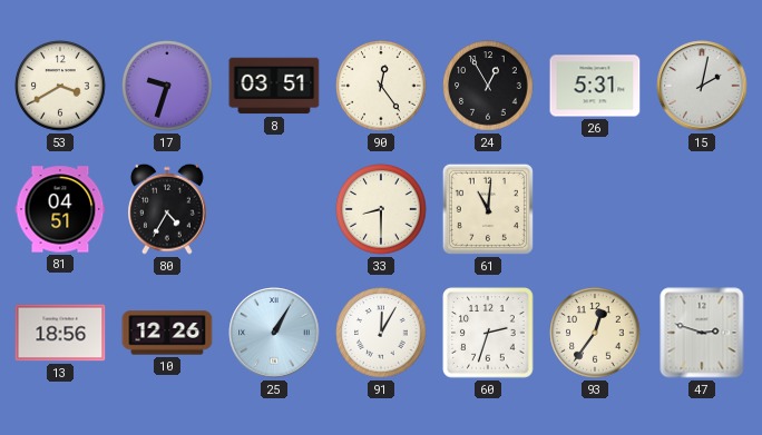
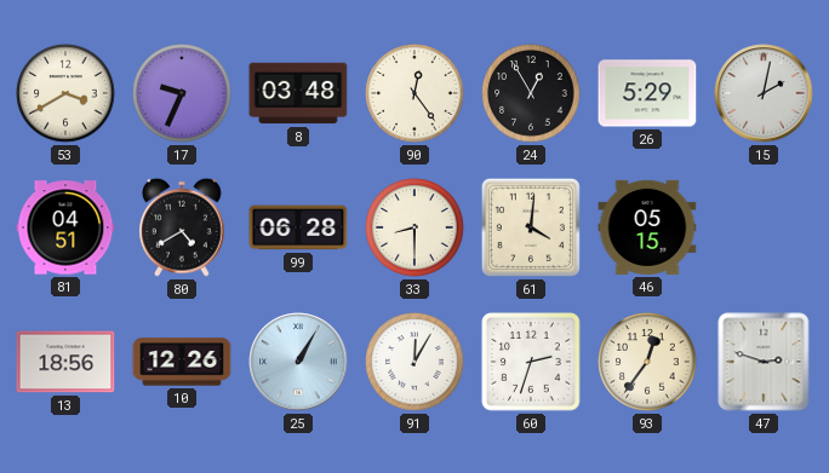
17: 9:33 -> 9:34
8: 03:51 -> 03:48
26: 5:31 -> 5:29
80: 4:35 -> 4:40
99: none -> 06:28
61: 11:01 -> 4:01
46: none -> 05:15
